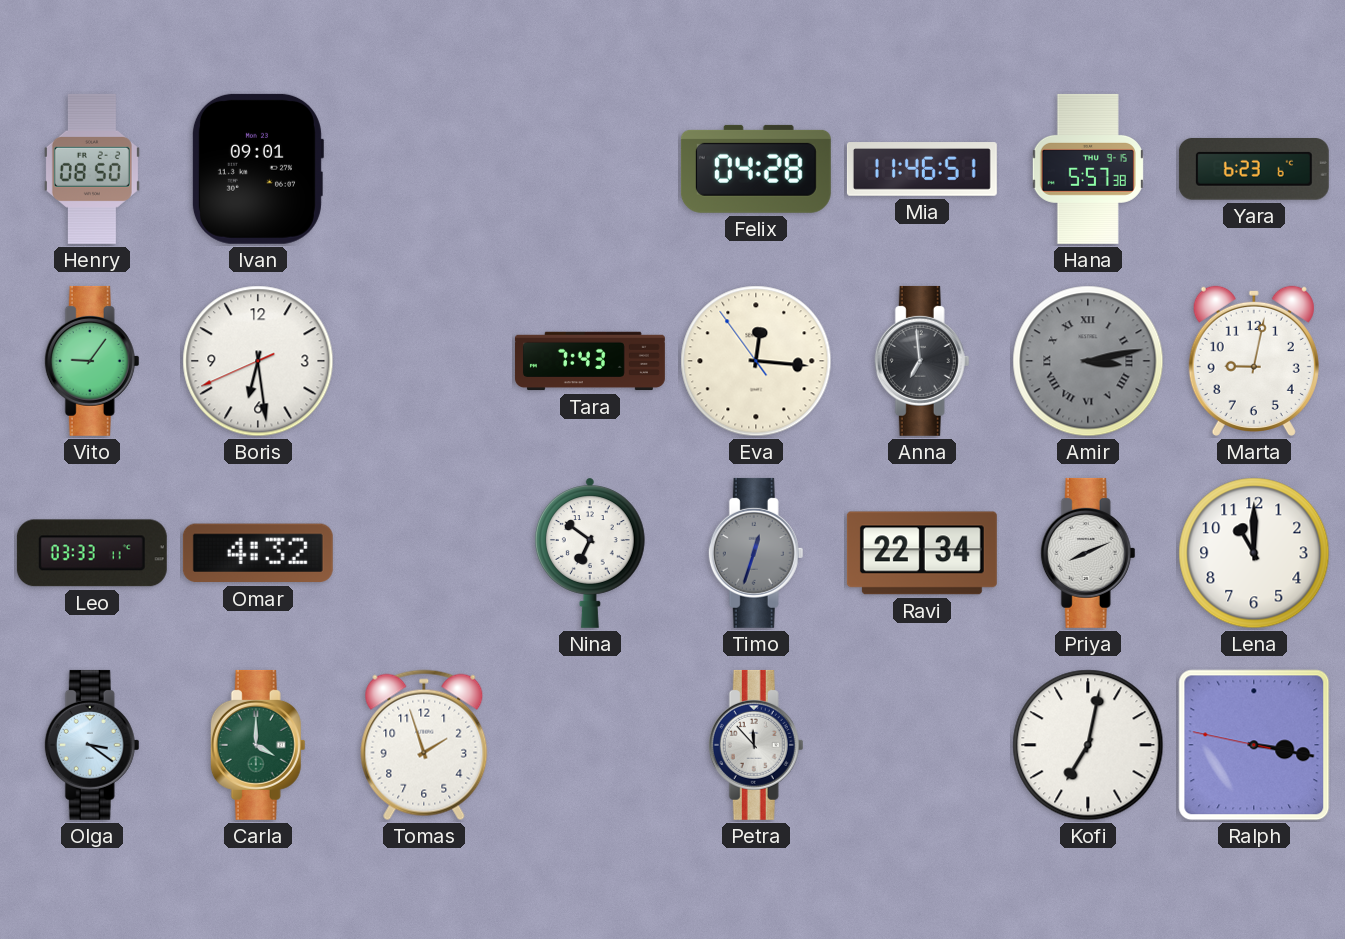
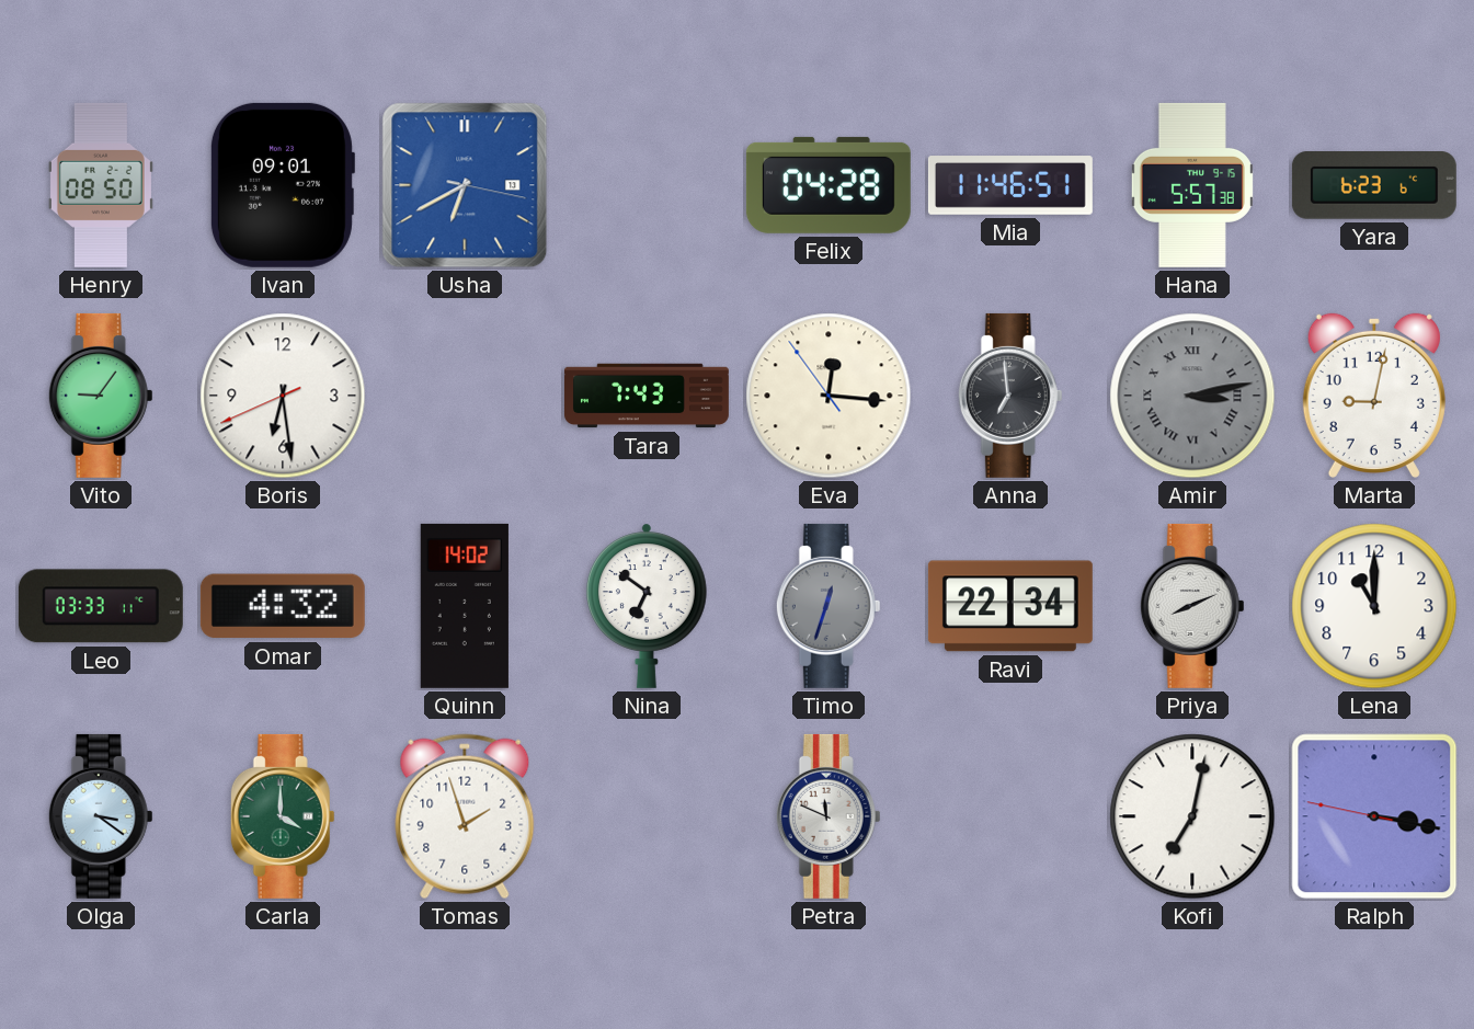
Usha: none -> 6:40
Quinn: none -> 14:02
Petra: 11:53 -> 11:49
